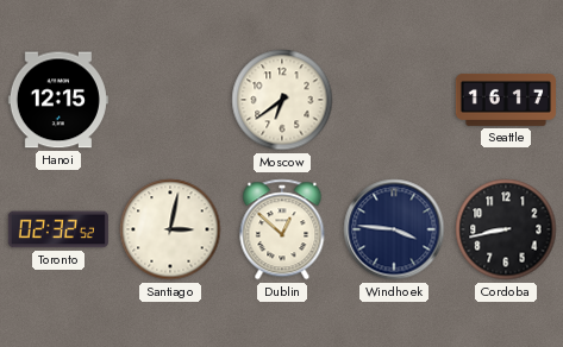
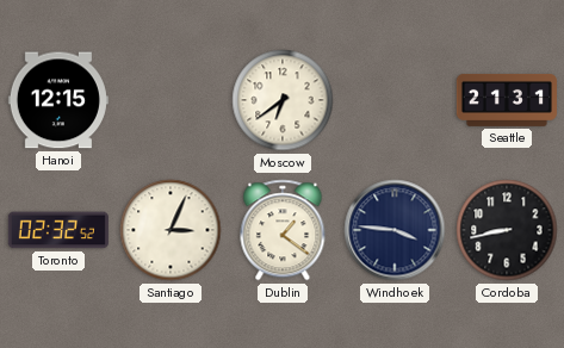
Seattle: 16:17 -> 21:31
Santiago: 3:02 -> 3:04
Dublin: 12:52 -> 1:21
